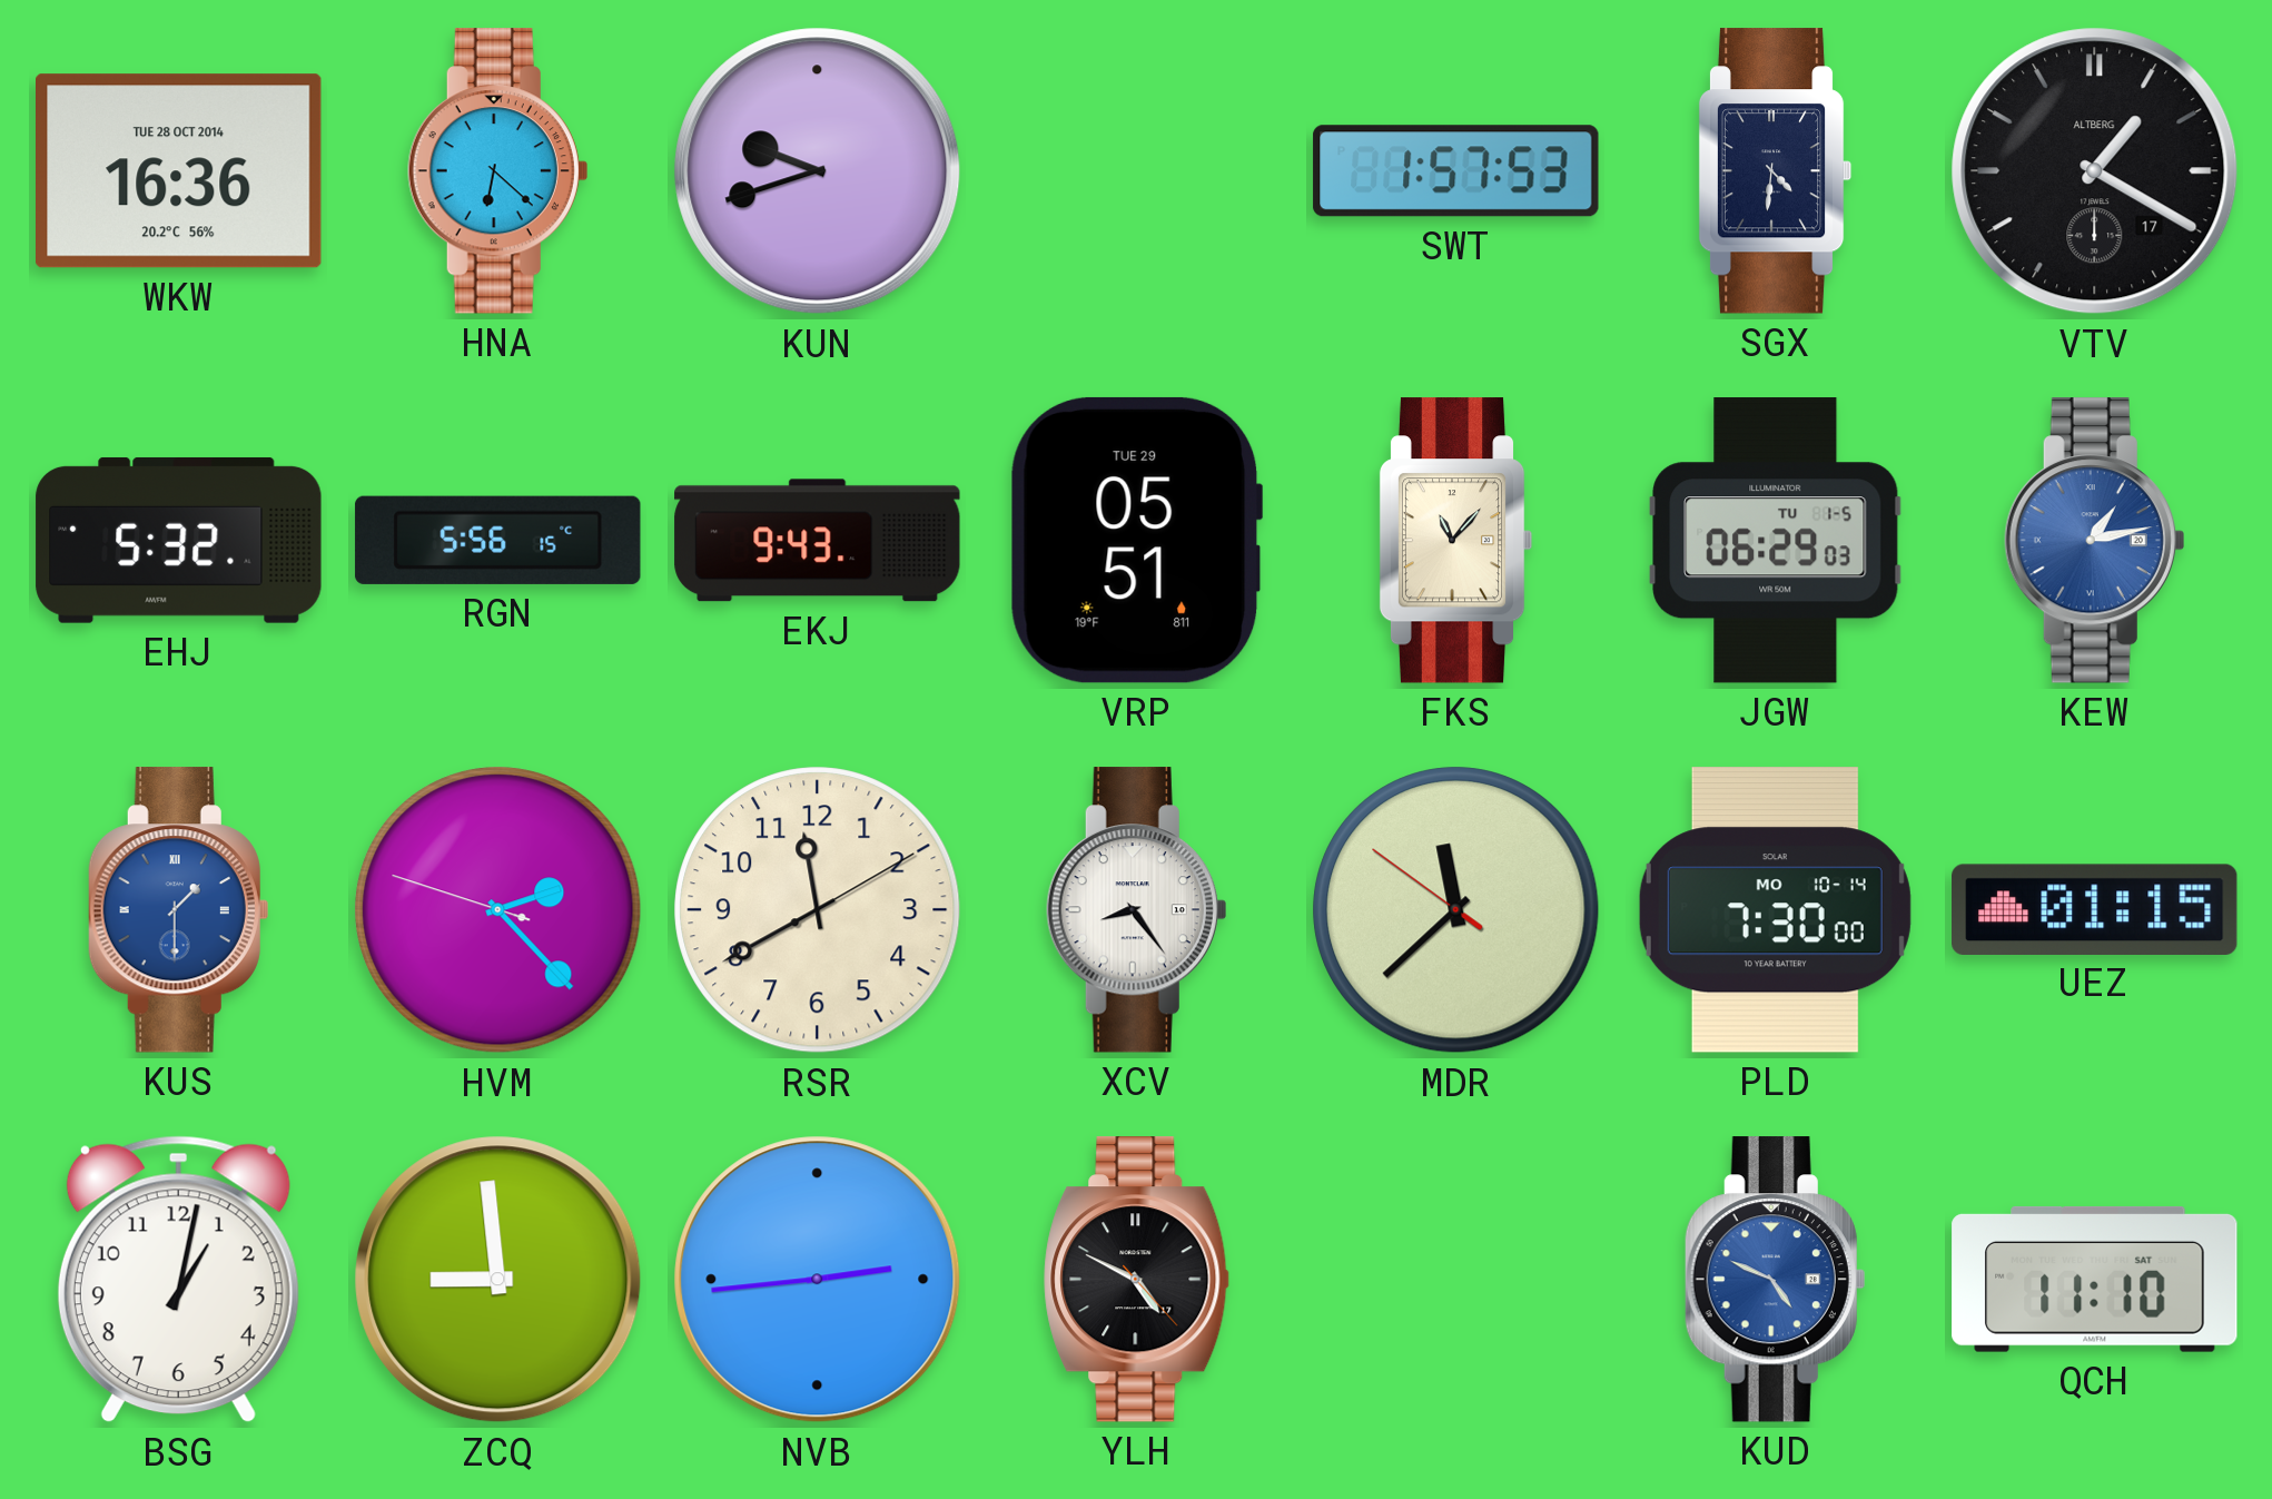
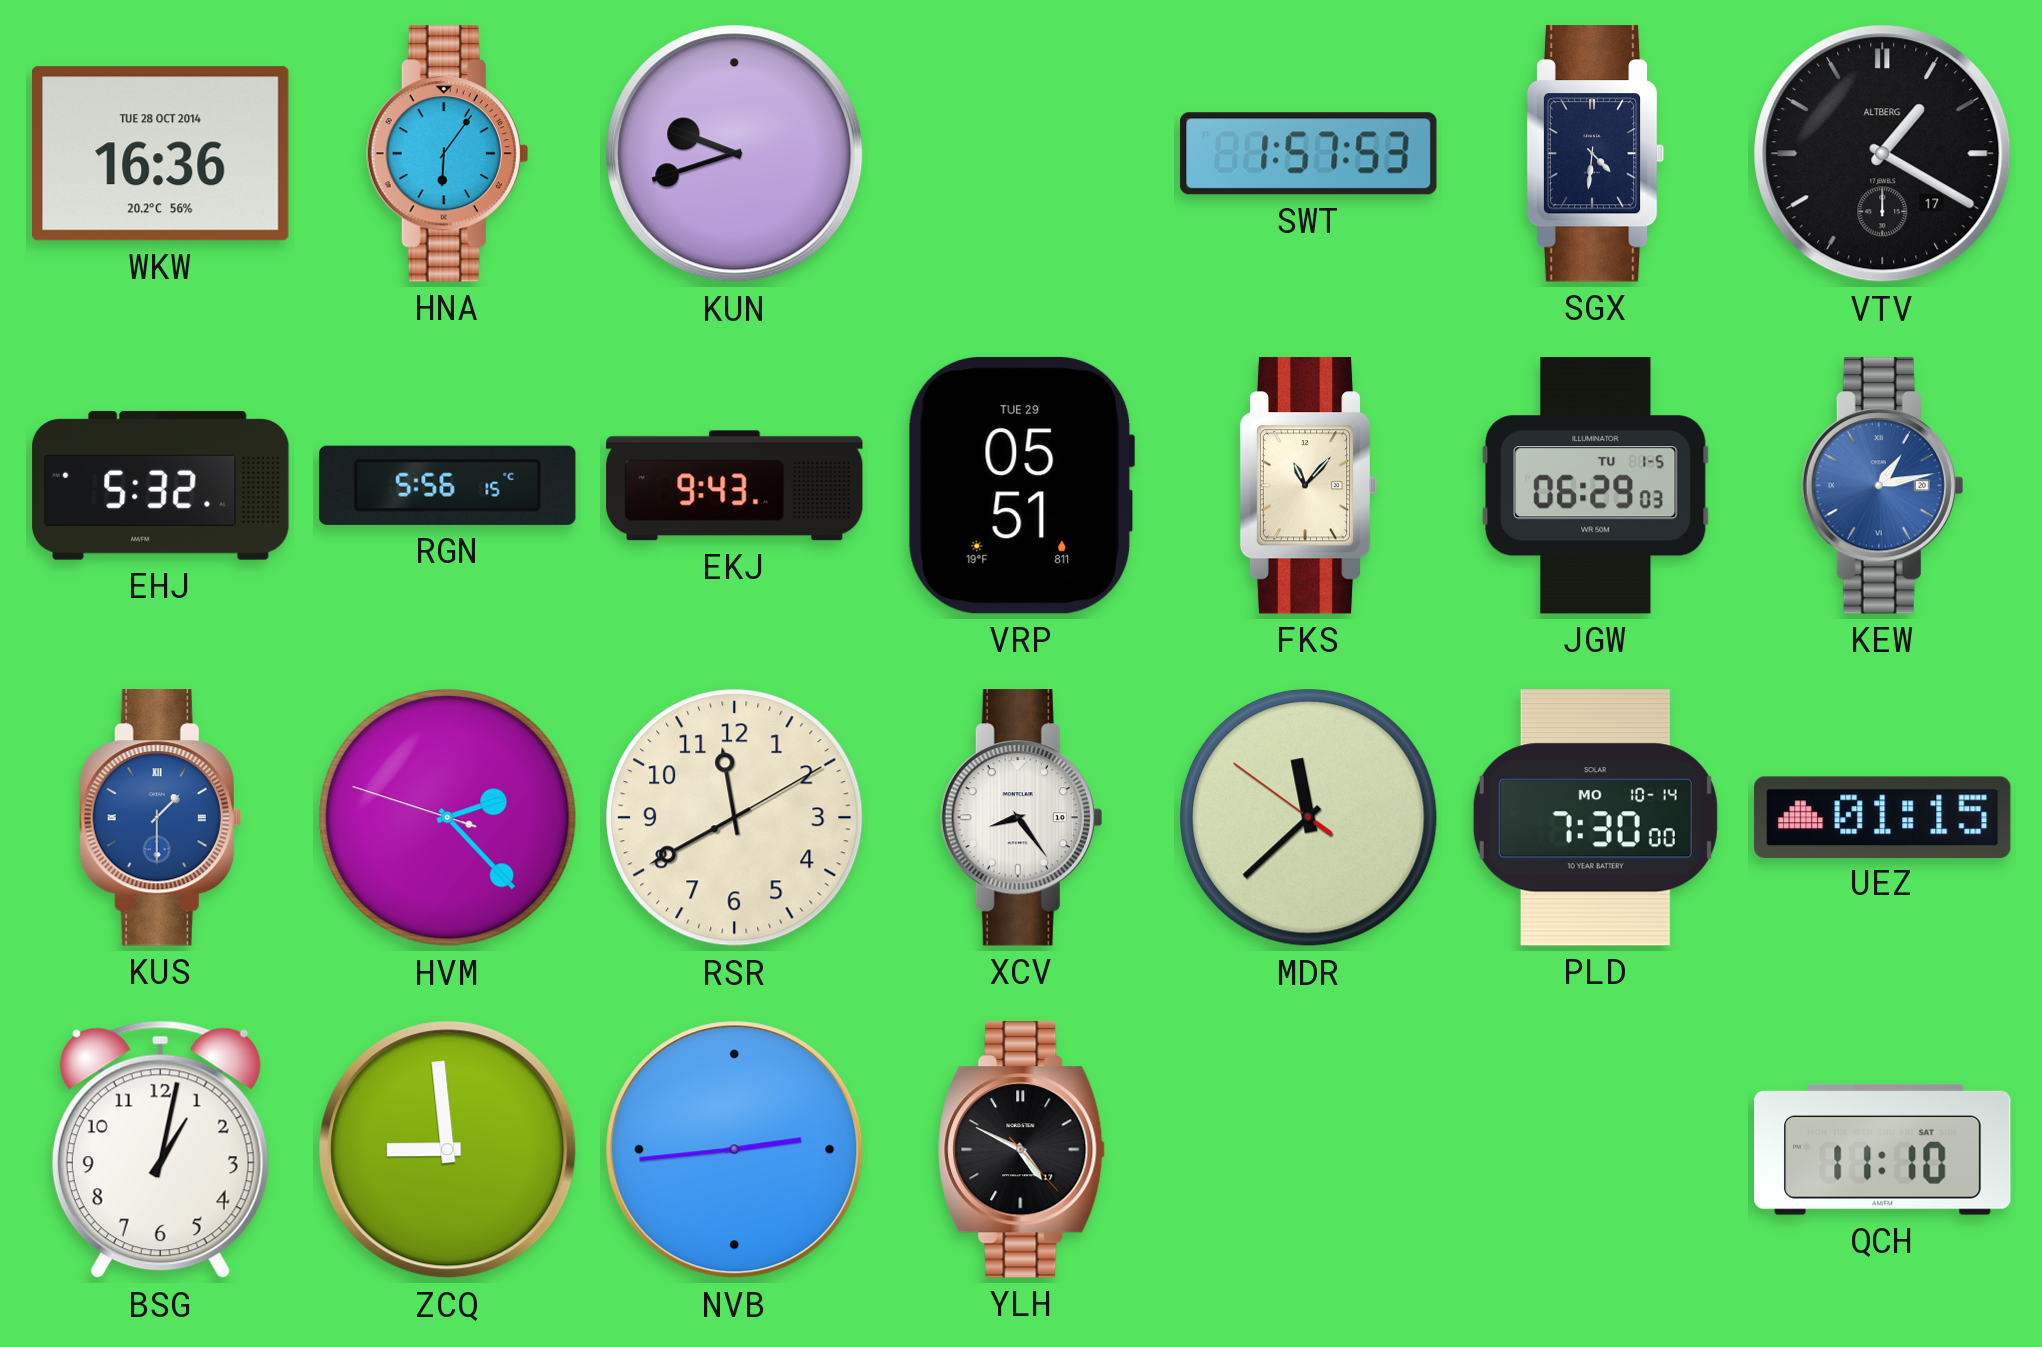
HNA: 6:22 -> 6:06
KUD: 4:49 -> none
